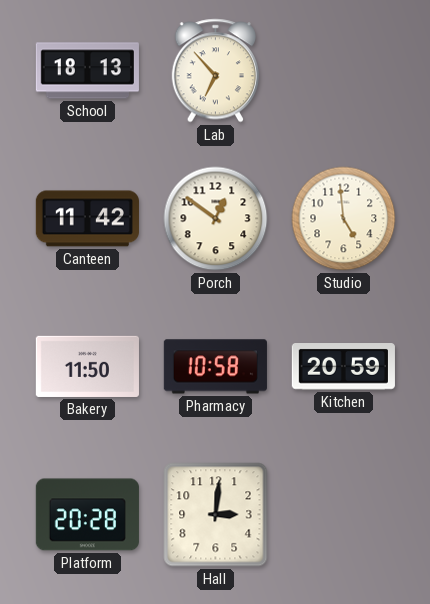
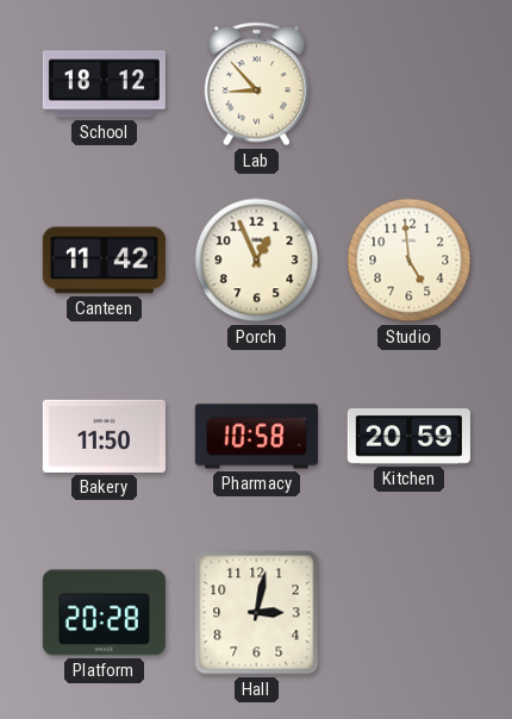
School: 18:13 -> 18:12
Lab: 6:53 -> 8:53
Porch: 12:51 -> 12:56
Hall: 3:01 -> 3:02
